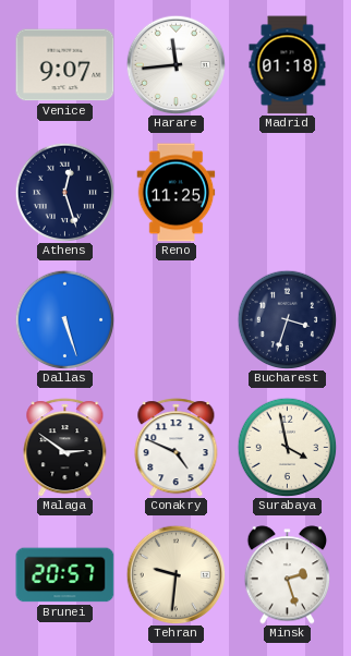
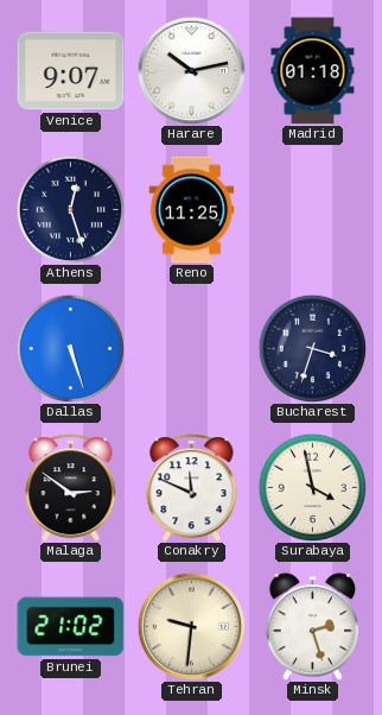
Harare: 11:44 -> 10:13
Conakry: 4:49 -> 11:49
Brunei: 20:57 -> 21:02
